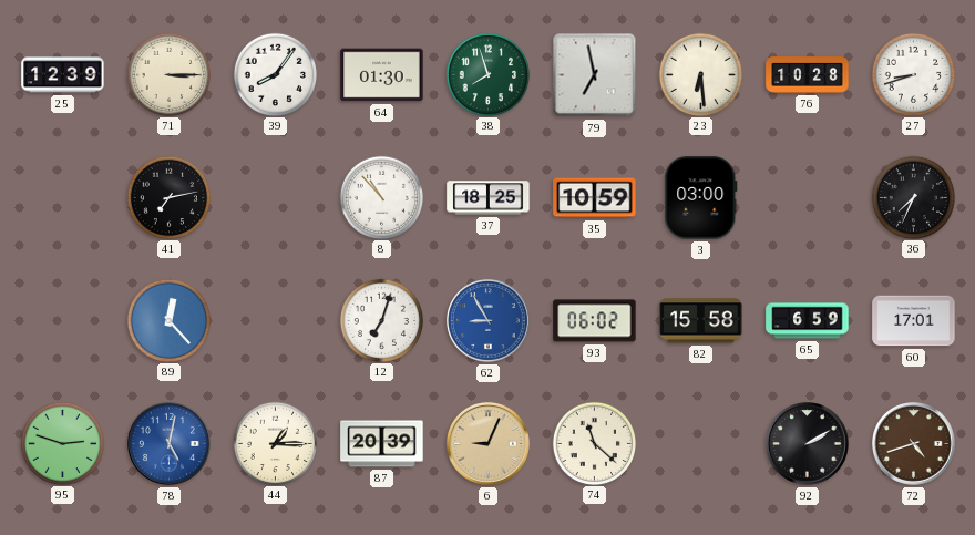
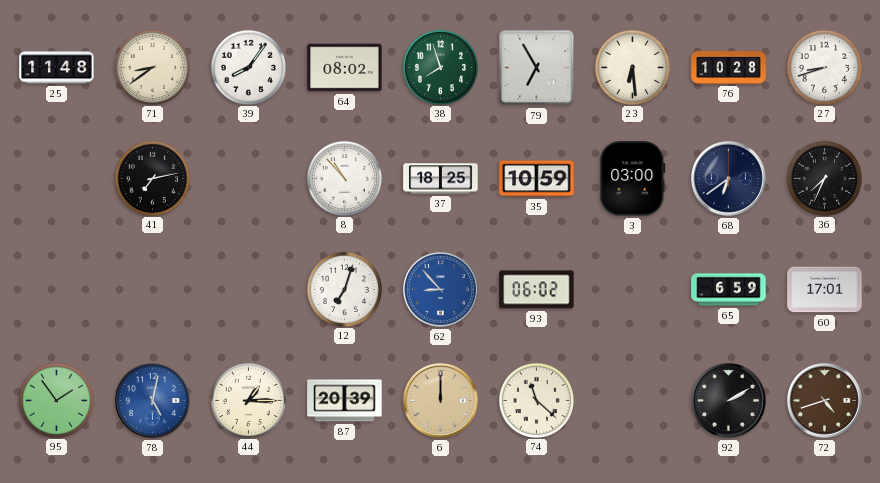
25: 12:39 -> 11:48
71: 3:15 -> 8:39
64: 01:30 -> 08:02
79: 6:58 -> 6:55
68: none -> 6:39
89: 12:23 -> none
62: 8:55 -> 8:53
82: 15:58 -> none
95: 2:48 -> 1:54
6: 9:04 -> 12:00
